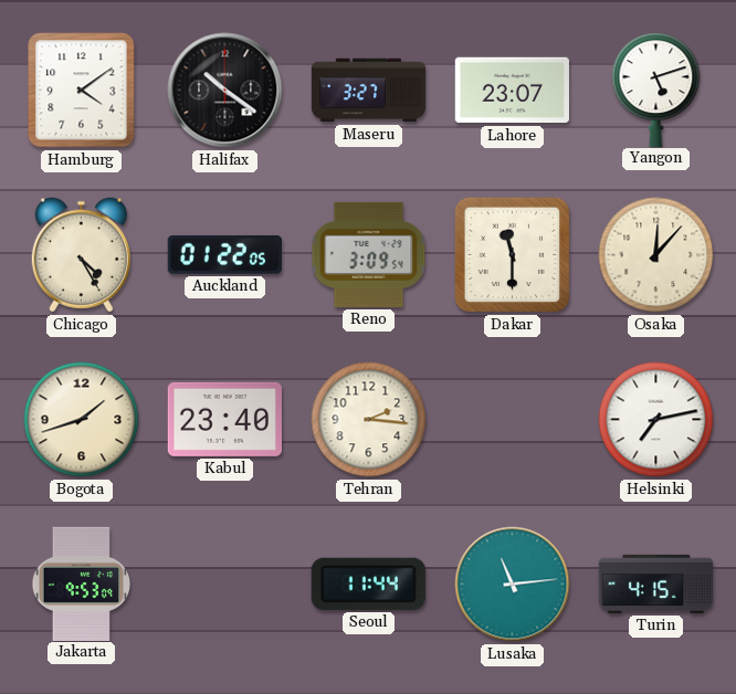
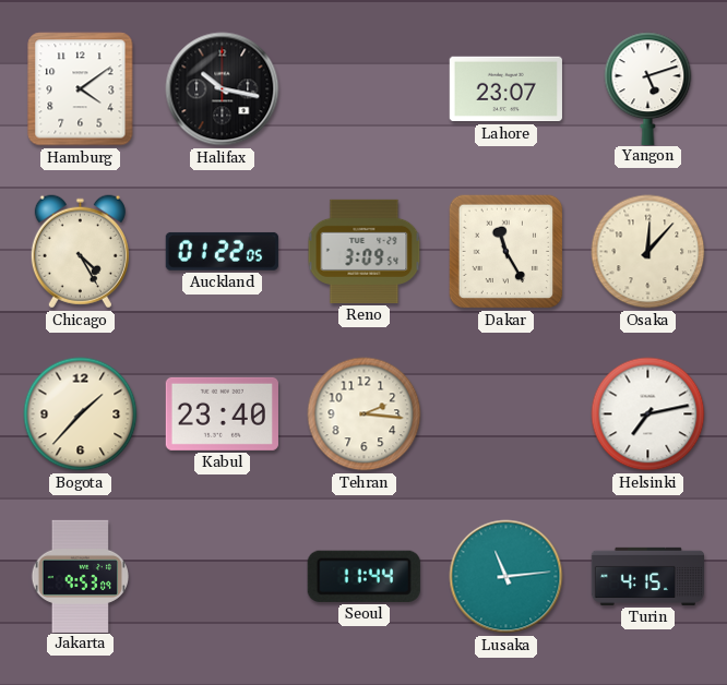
Halifax: 10:21 -> 10:17
Maseru: 3:27 -> none
Dakar: 11:30 -> 11:25
Bogota: 1:42 -> 1:37
